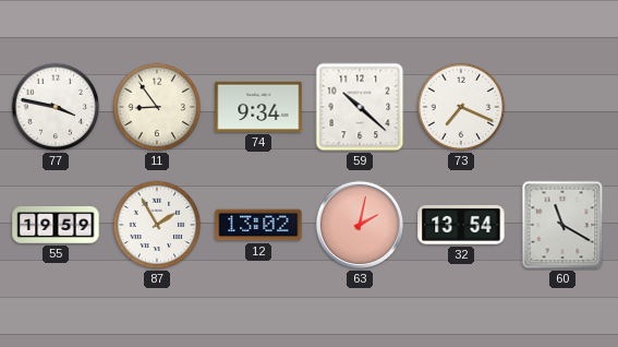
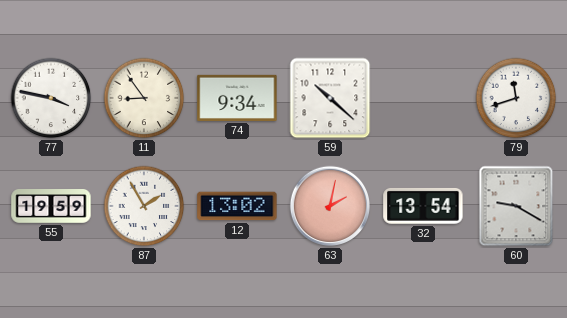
73: 7:19 -> none
79: none -> 11:42
60: 11:20 -> 9:20
